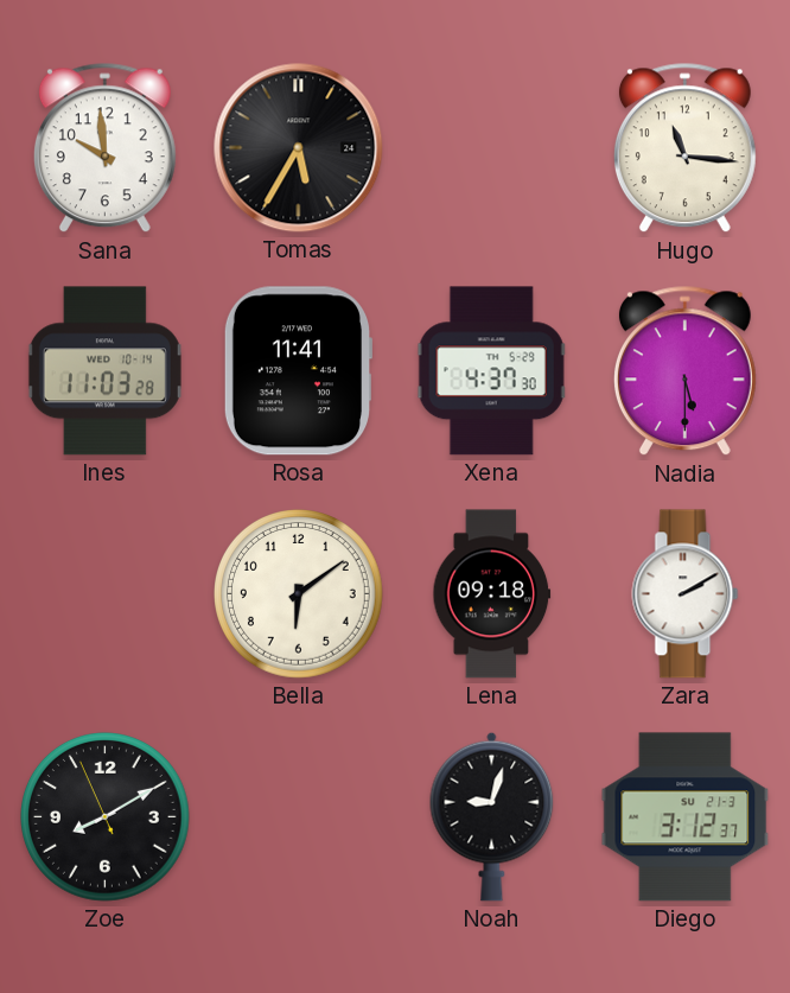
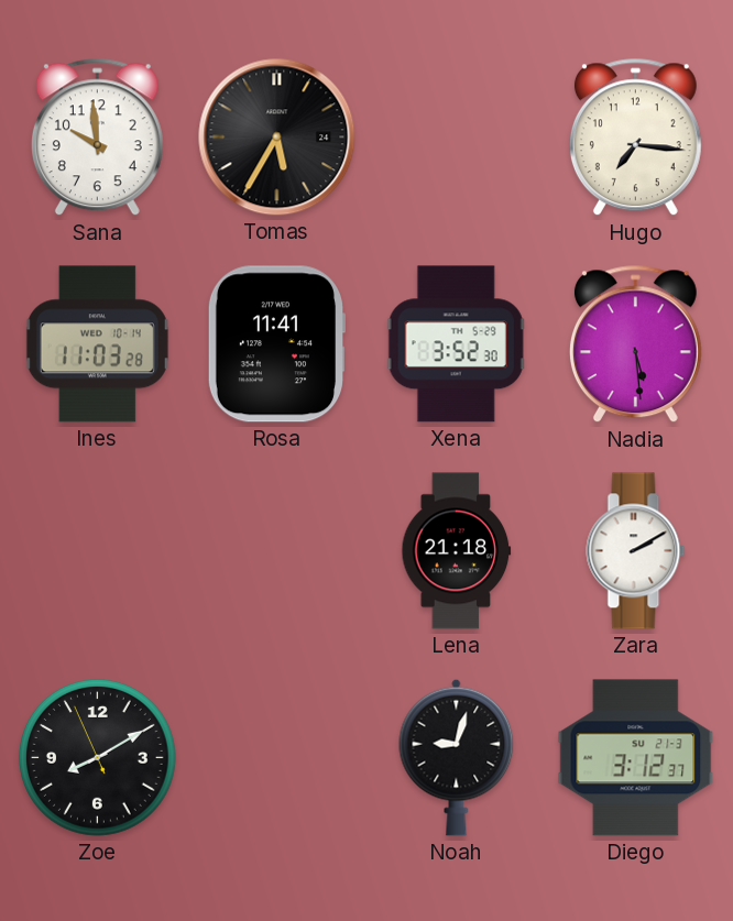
Hugo: 11:16 -> 7:16
Xena: 4:37 -> 3:52
Nadia: 5:30 -> 5:29
Bella: 6:09 -> none
Lena: 09:18 -> 21:18
